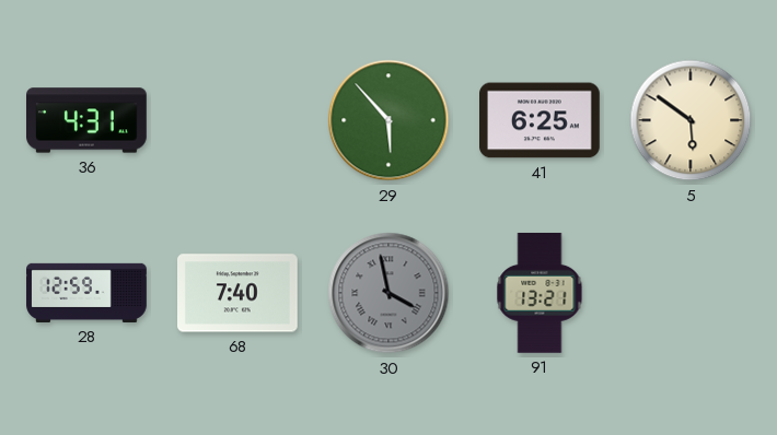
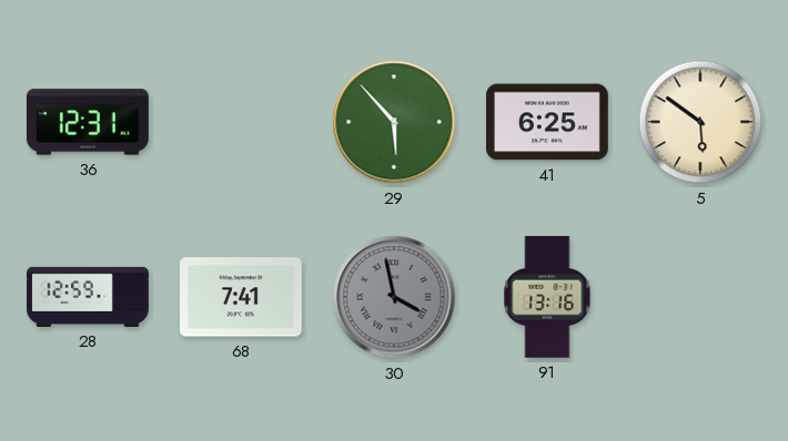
36: 4:31 -> 12:31
68: 7:40 -> 7:41
91: 13:21 -> 13:16
